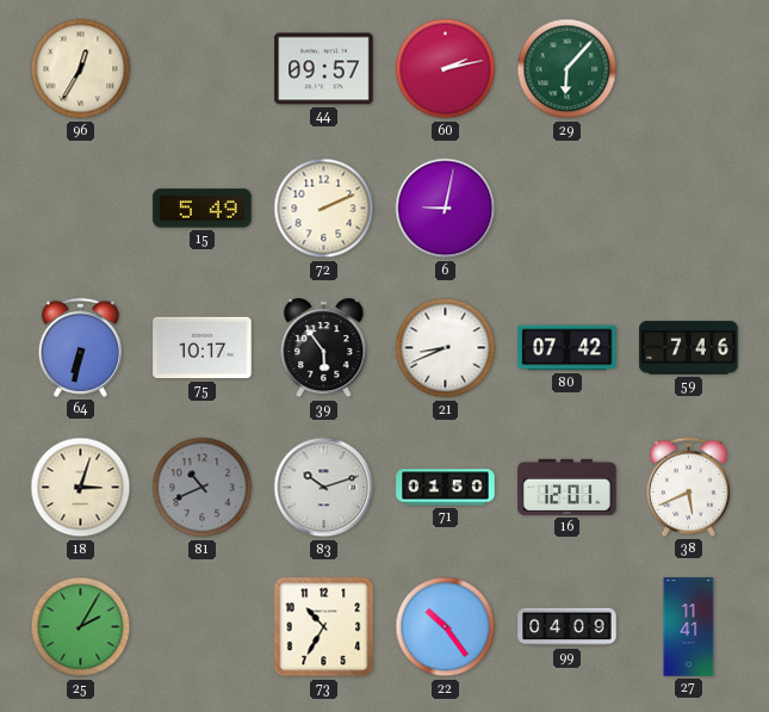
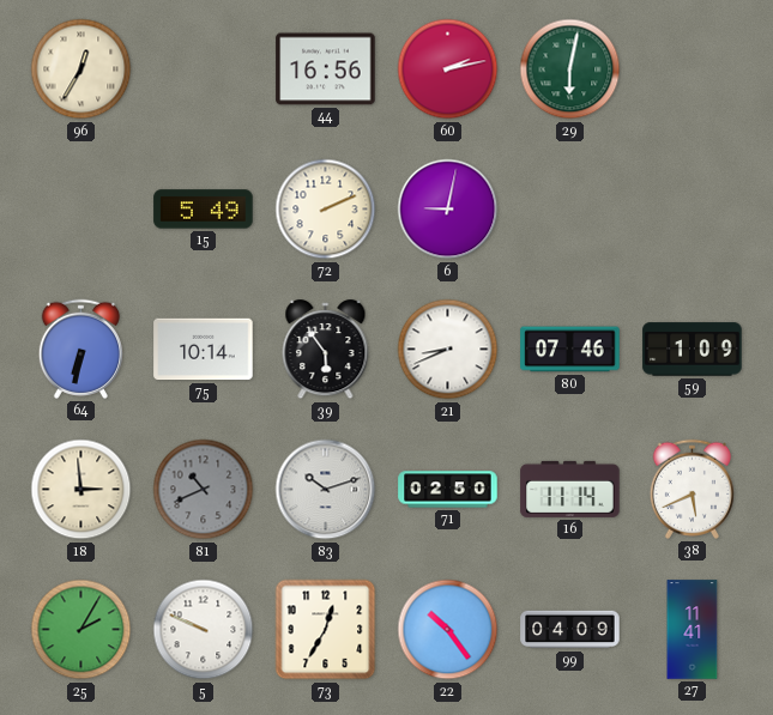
44: 09:57 -> 16:56
29: 6:07 -> 6:02
75: 10:17 -> 10:14
80: 07:42 -> 07:46
59: 7:46 -> 1:09
18: 3:03 -> 2:59
71: 01:50 -> 02:50
16: 12:01 -> 11:14
5: none -> 9:49
73: 10:35 -> 12:35
